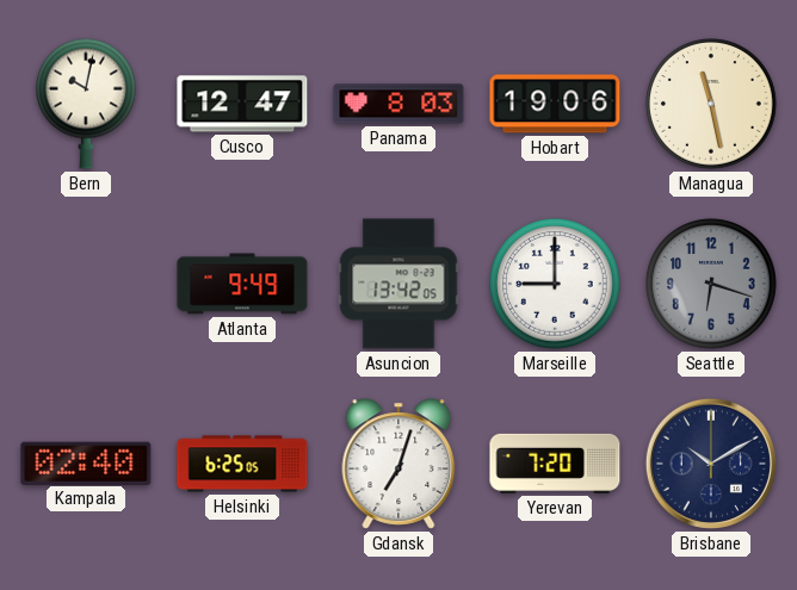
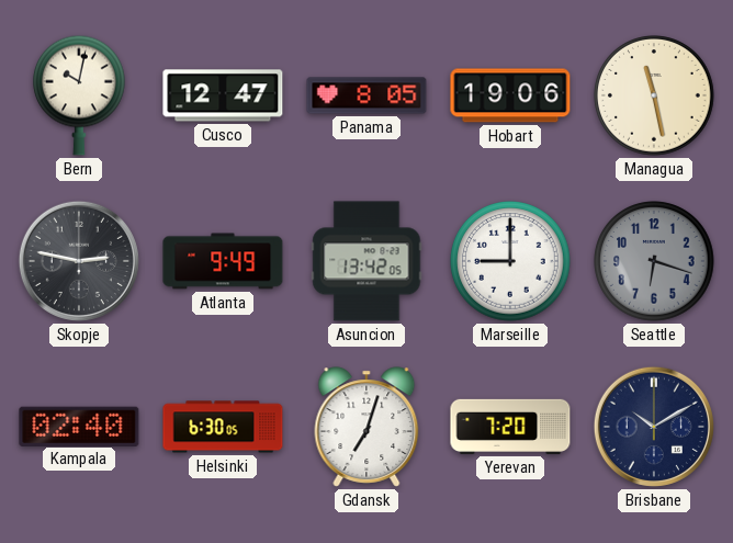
Panama: 8:03 -> 8:05
Skopje: none -> 2:47
Helsinki: 6:25 -> 6:30
